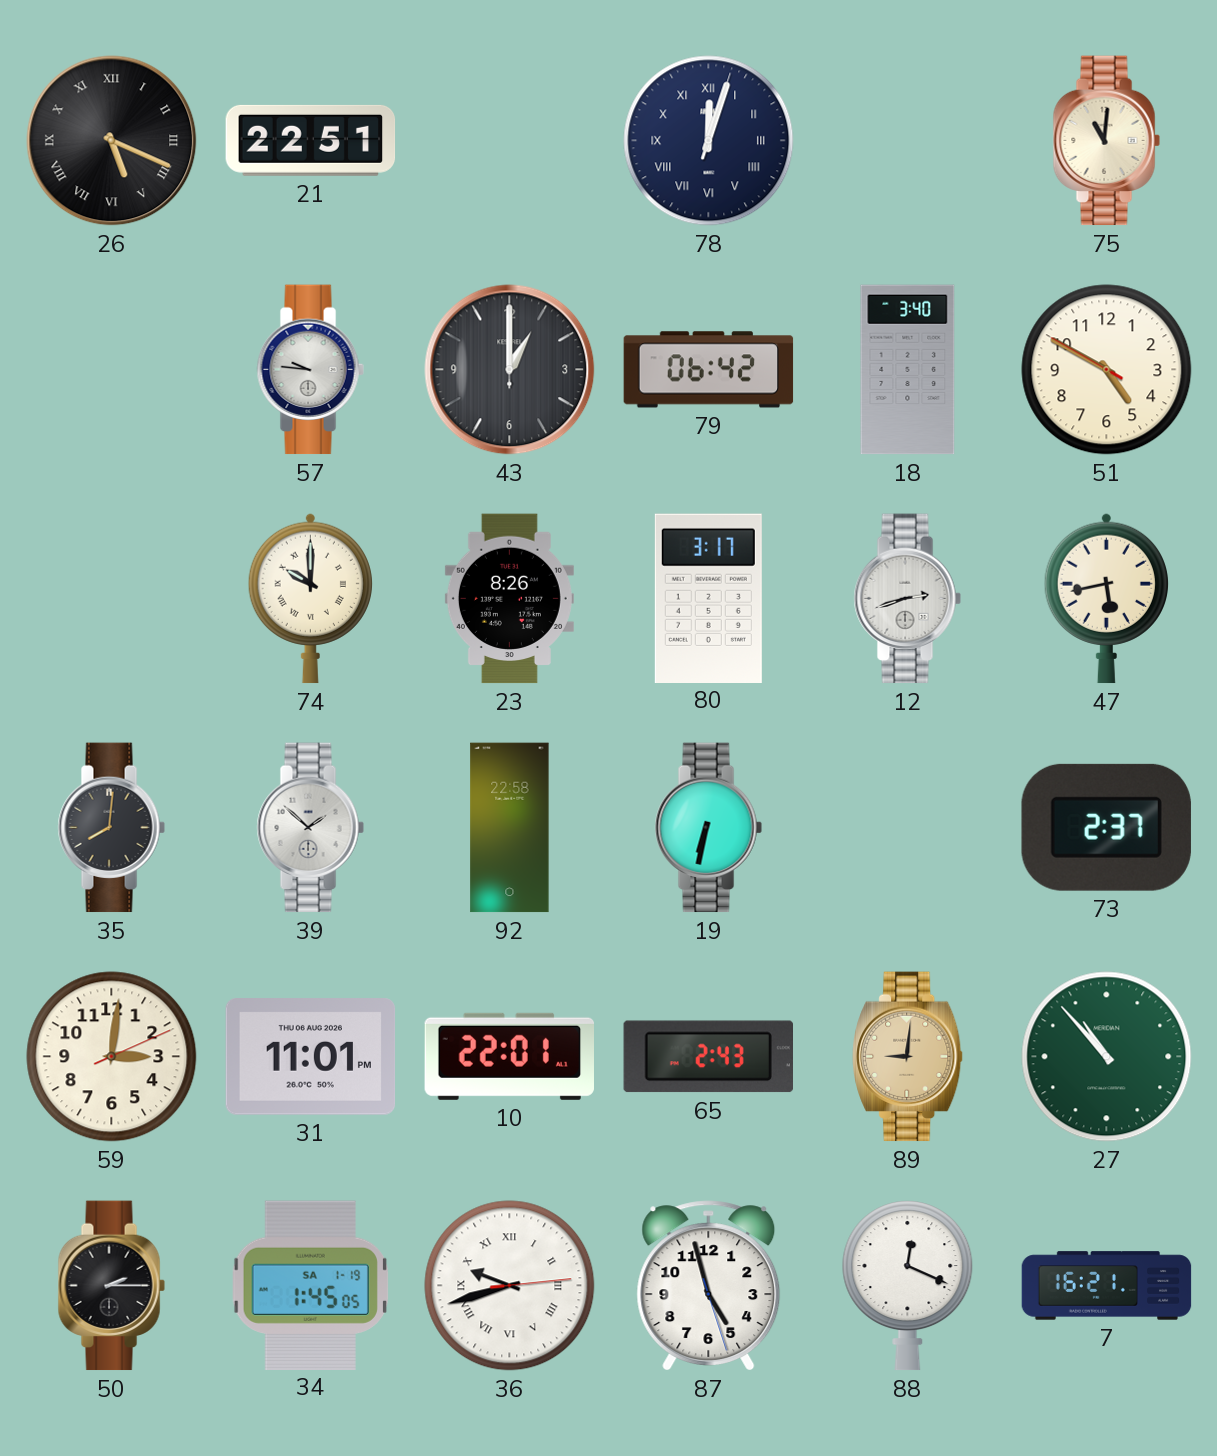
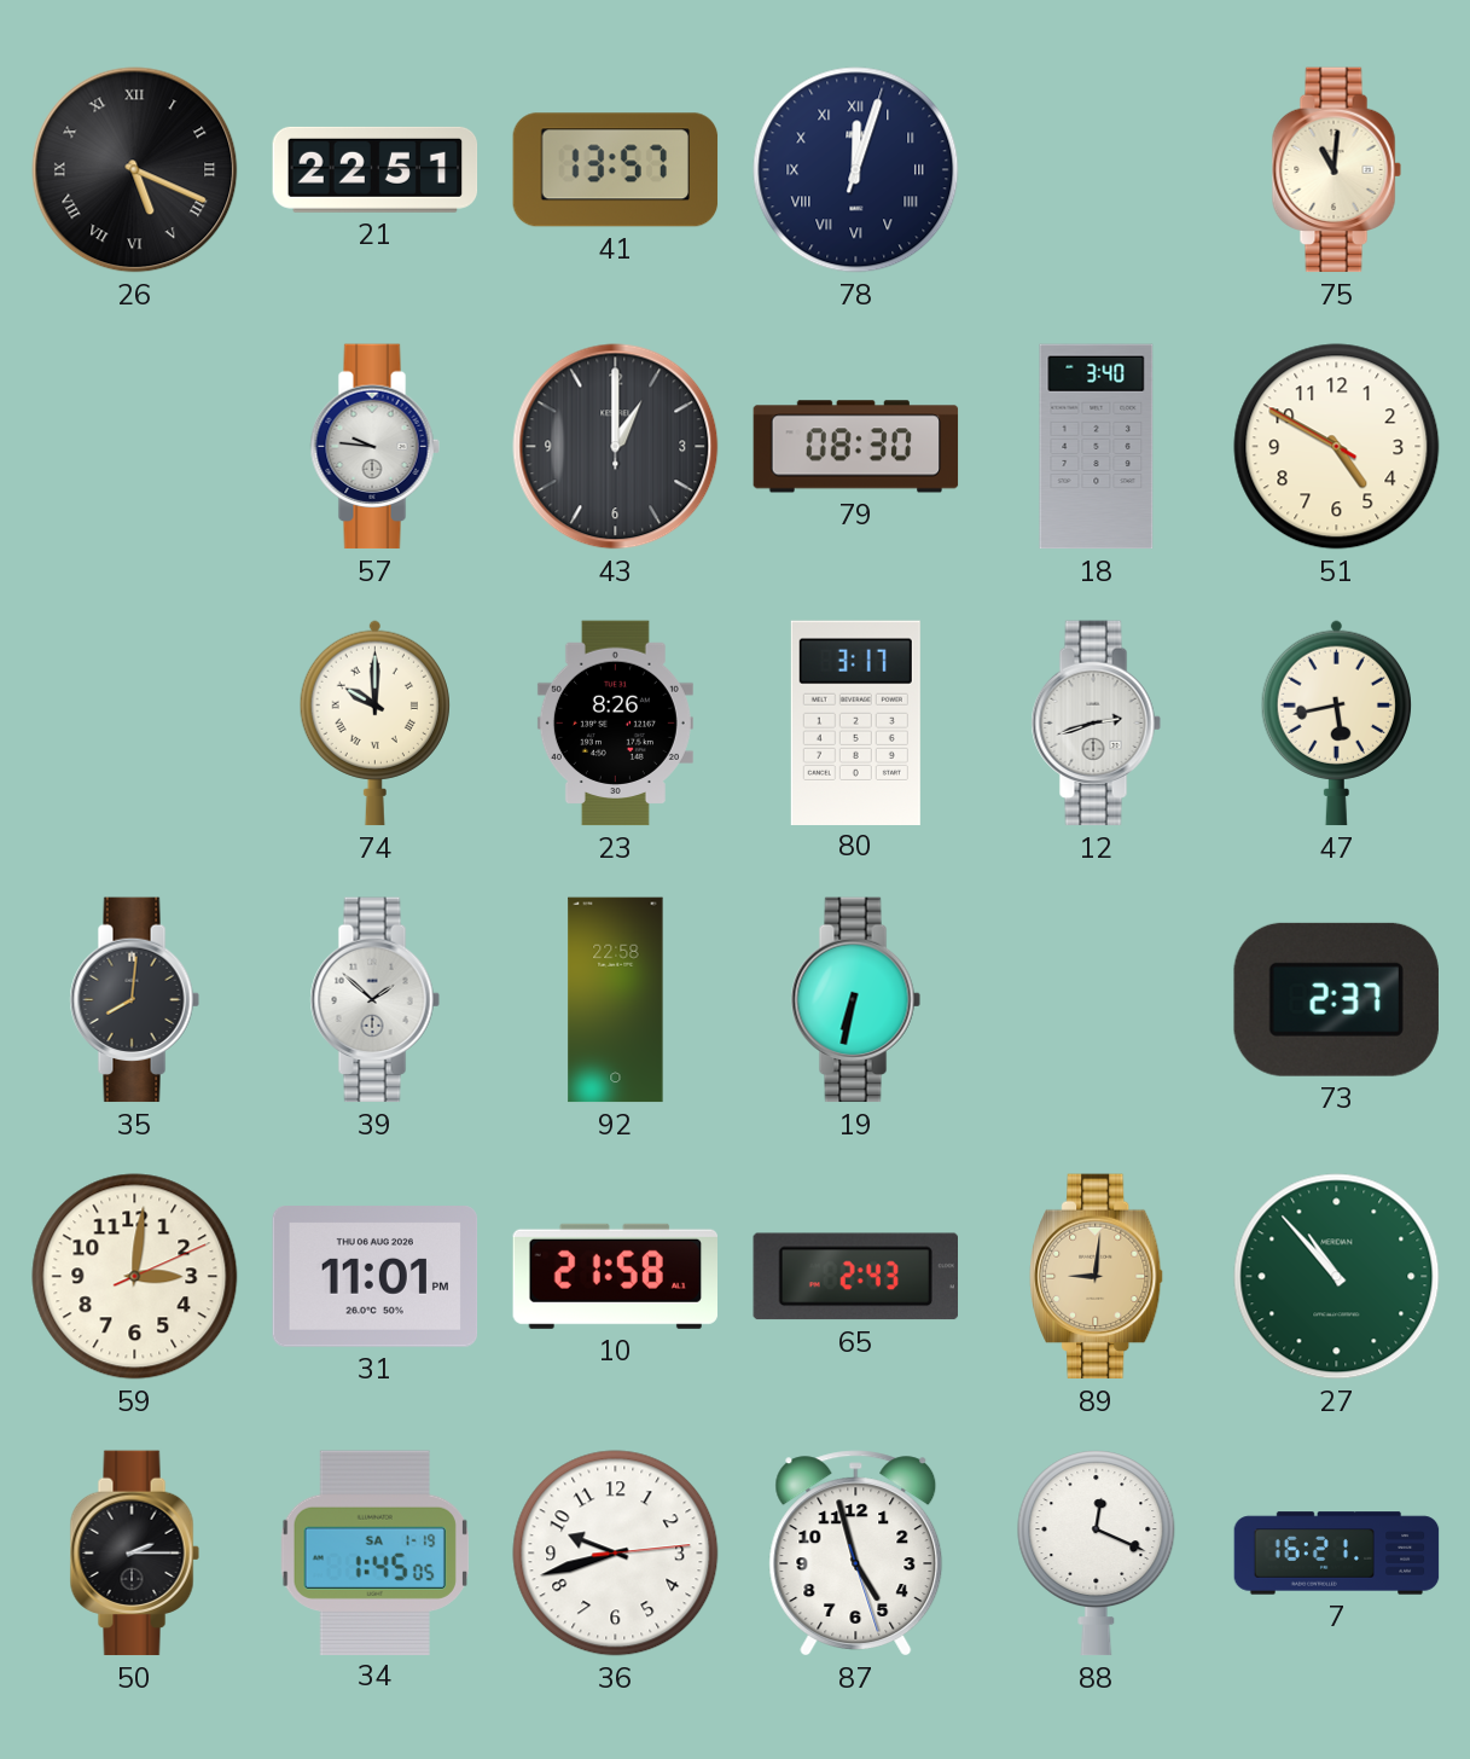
41: none -> 13:57
79: 06:42 -> 08:30
10: 22:01 -> 21:58
36 numerals: Roman -> Arabic
